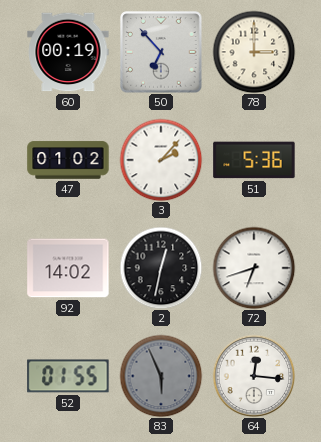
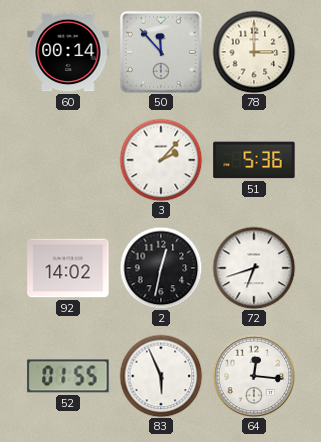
60: 00:19 -> 00:14
50: 6:53 -> 11:53
47: 01:02 -> none
83 dial: grey -> white
